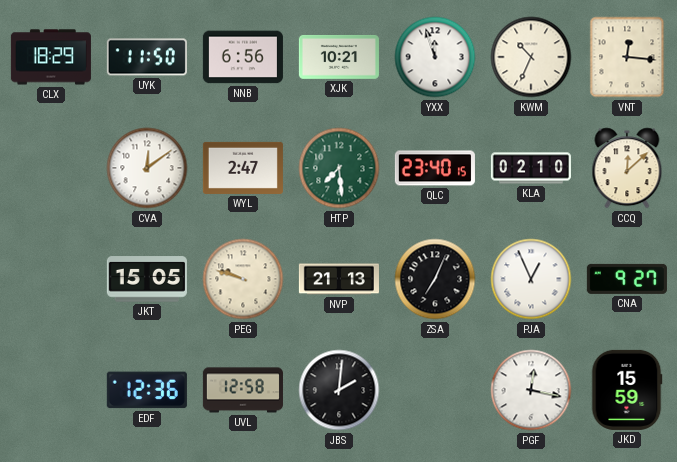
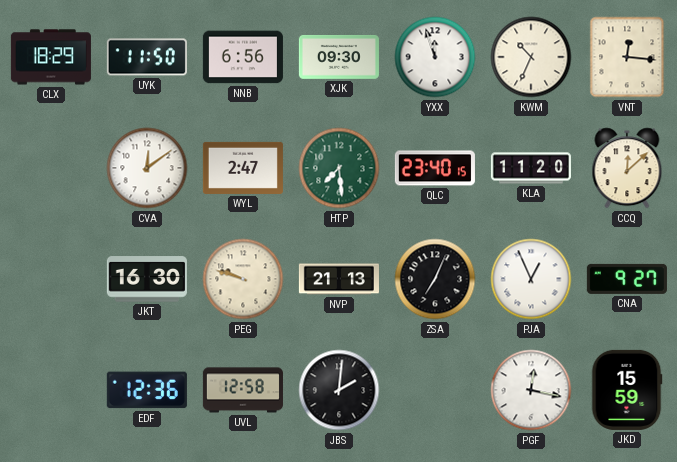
XJK: 10:21 -> 09:30
KLA: 02:10 -> 11:20
JKT: 15:05 -> 16:30
